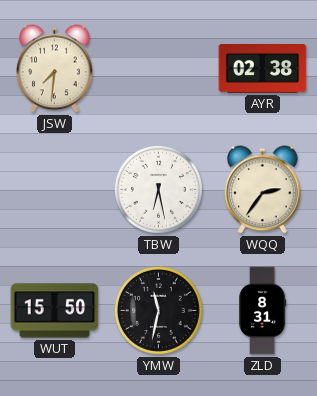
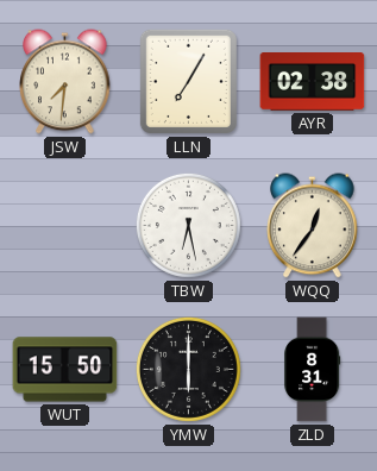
LLN: none -> 7:05
WQQ: 2:36 -> 12:36
YMW: 11:32 -> 6:00
